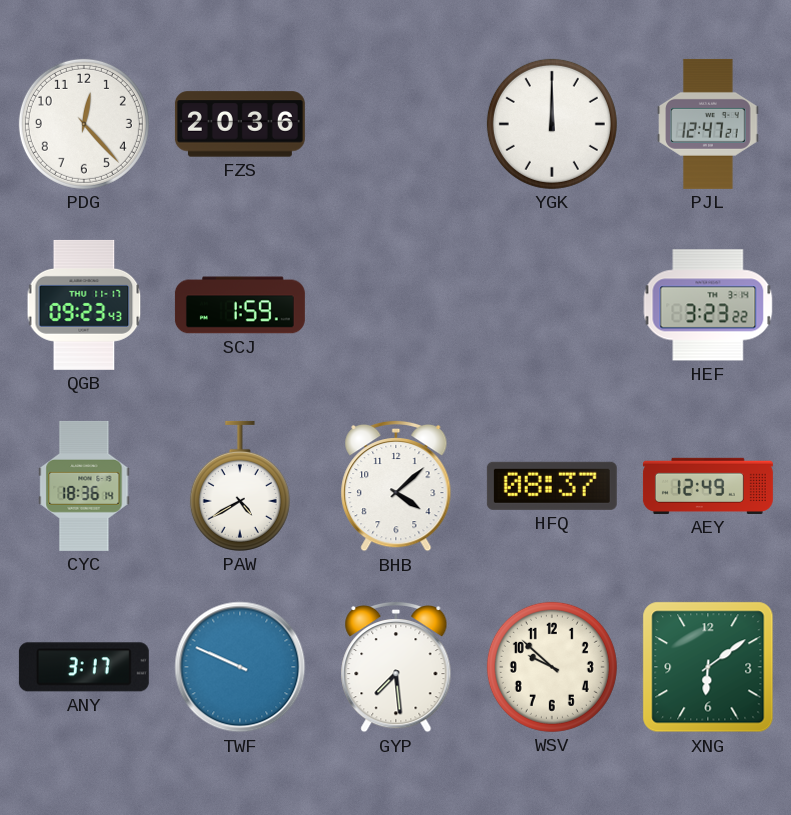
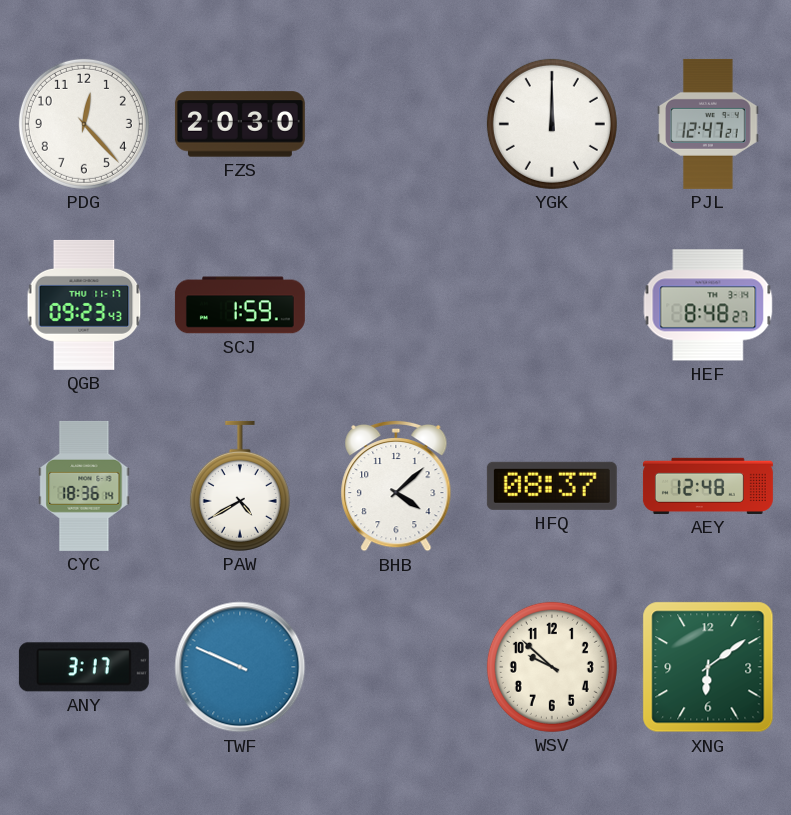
FZS: 20:36 -> 20:30
HEF: 3:23 -> 8:48
AEY: 12:49 -> 12:48
GYP: 7:29 -> none
